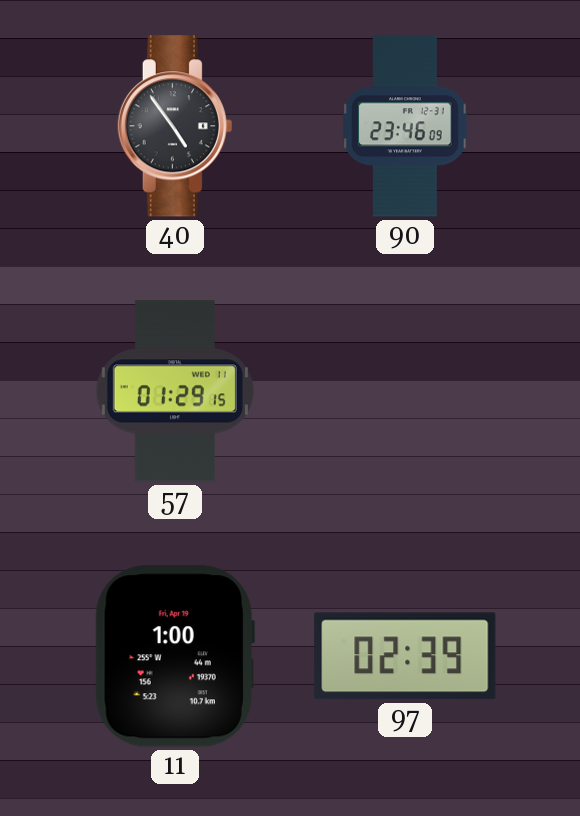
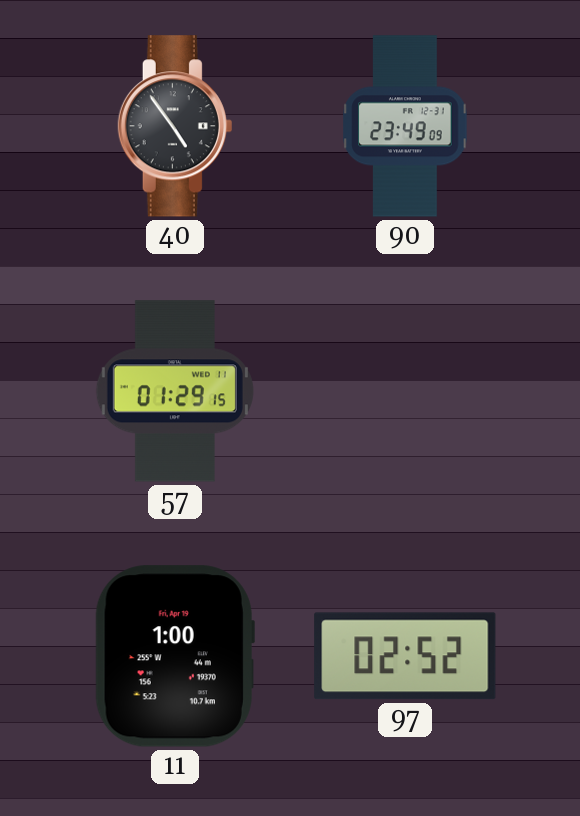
90: 23:46 -> 23:49
97: 02:39 -> 02:52
